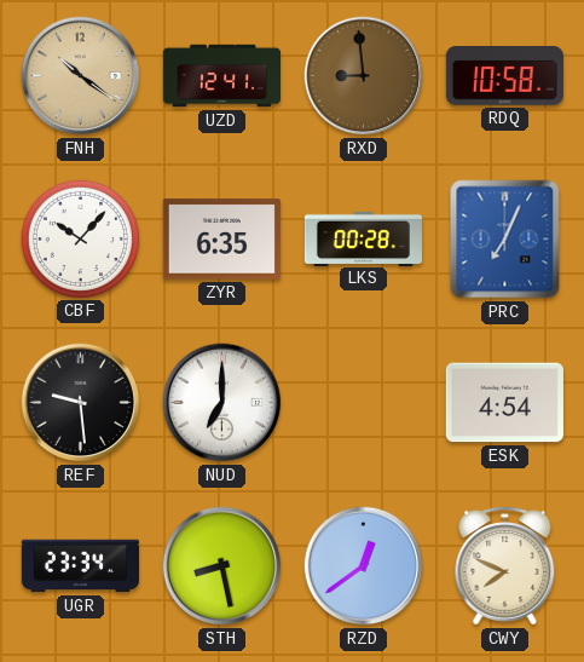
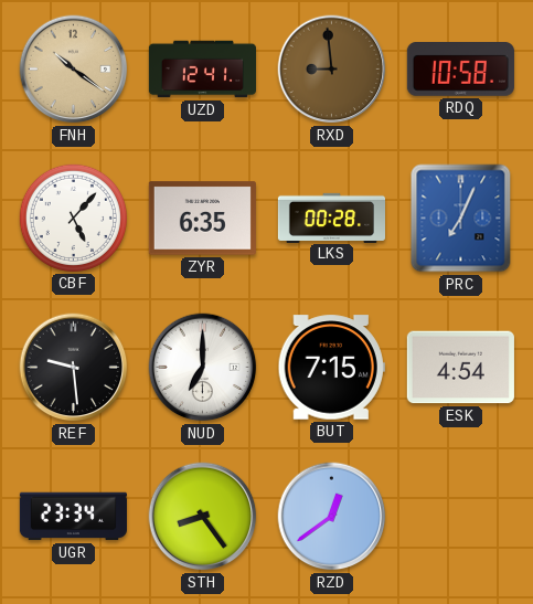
CBF: 10:07 -> 5:07
BUT: none -> 7:15
STH: 8:28 -> 8:24
CWY: 7:49 -> none
